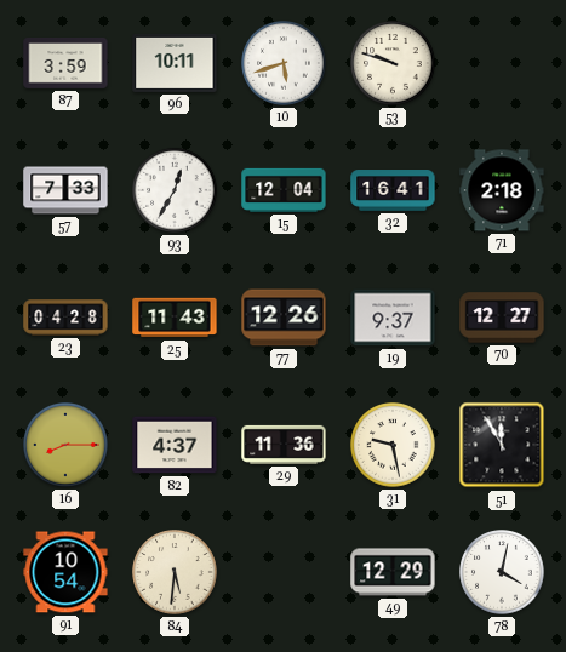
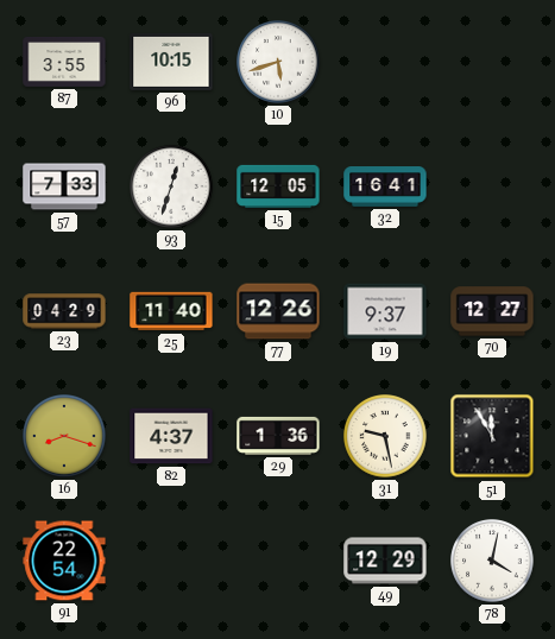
87: 3:59 -> 3:55
96: 10:11 -> 10:15
53: 9:48 -> none
93: 12:35 -> 12:33
15: 12:04 -> 12:05
71: 2:18 -> none
23: 04:28 -> 04:29
25: 11:43 -> 11:40
16: 8:15 -> 8:18
29: 11:36 -> 1:36
91: 10:54 -> 22:54
84: 5:31 -> none
